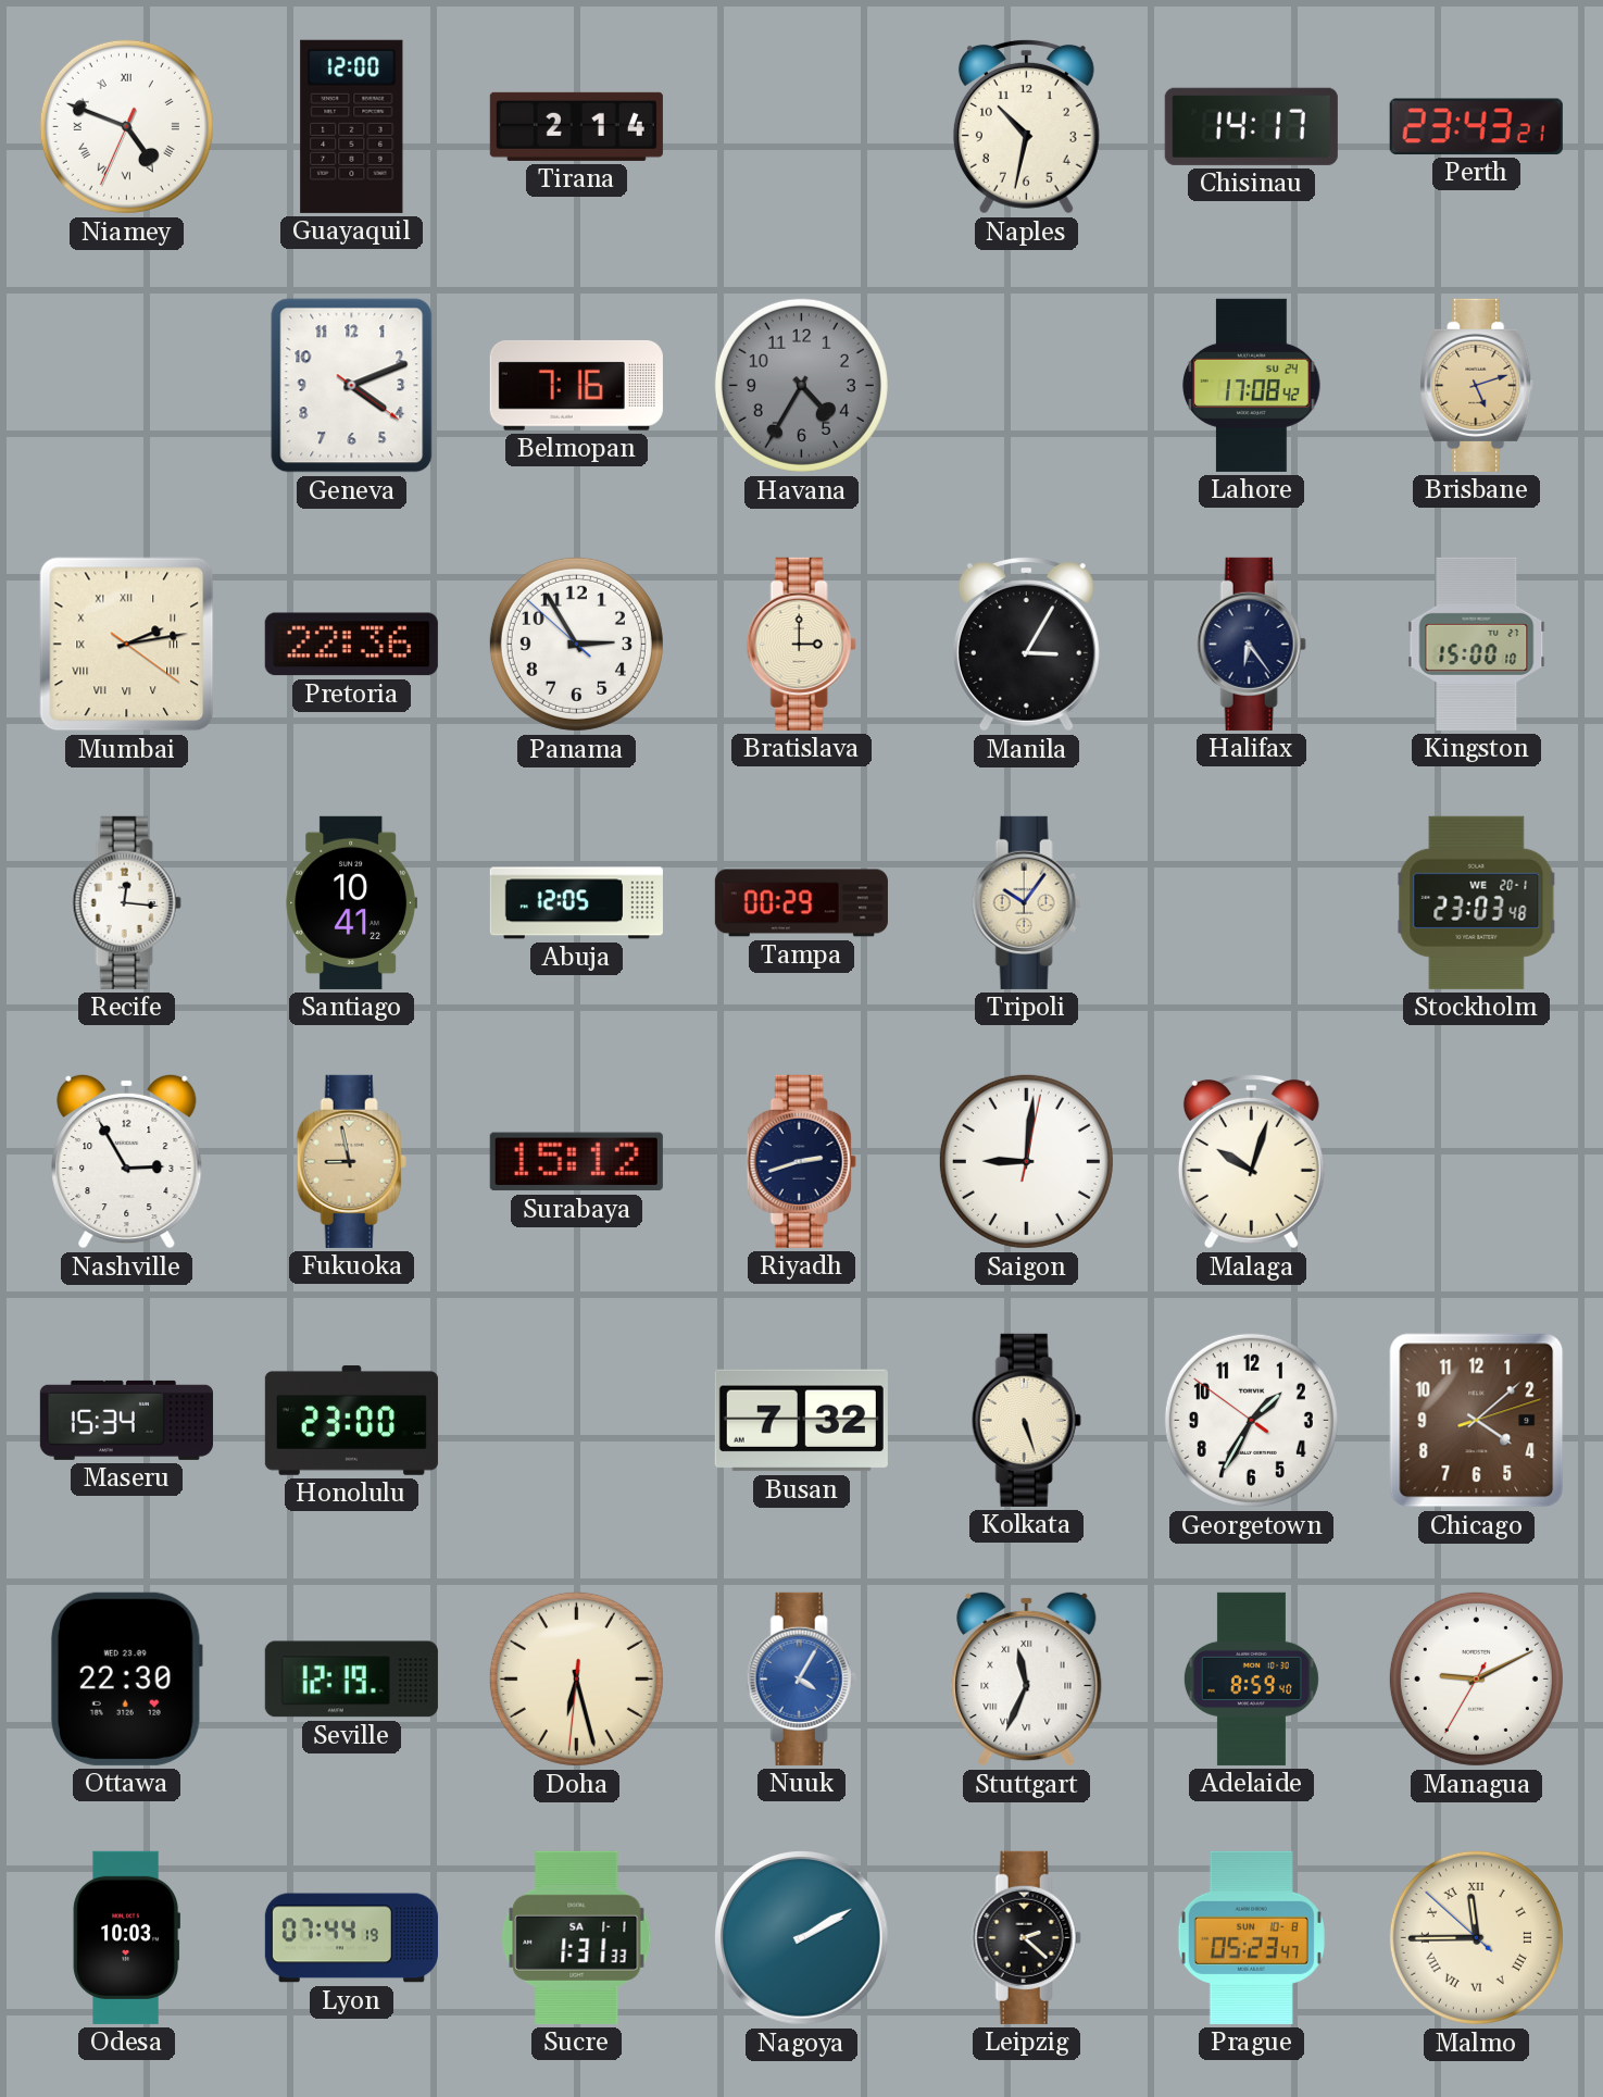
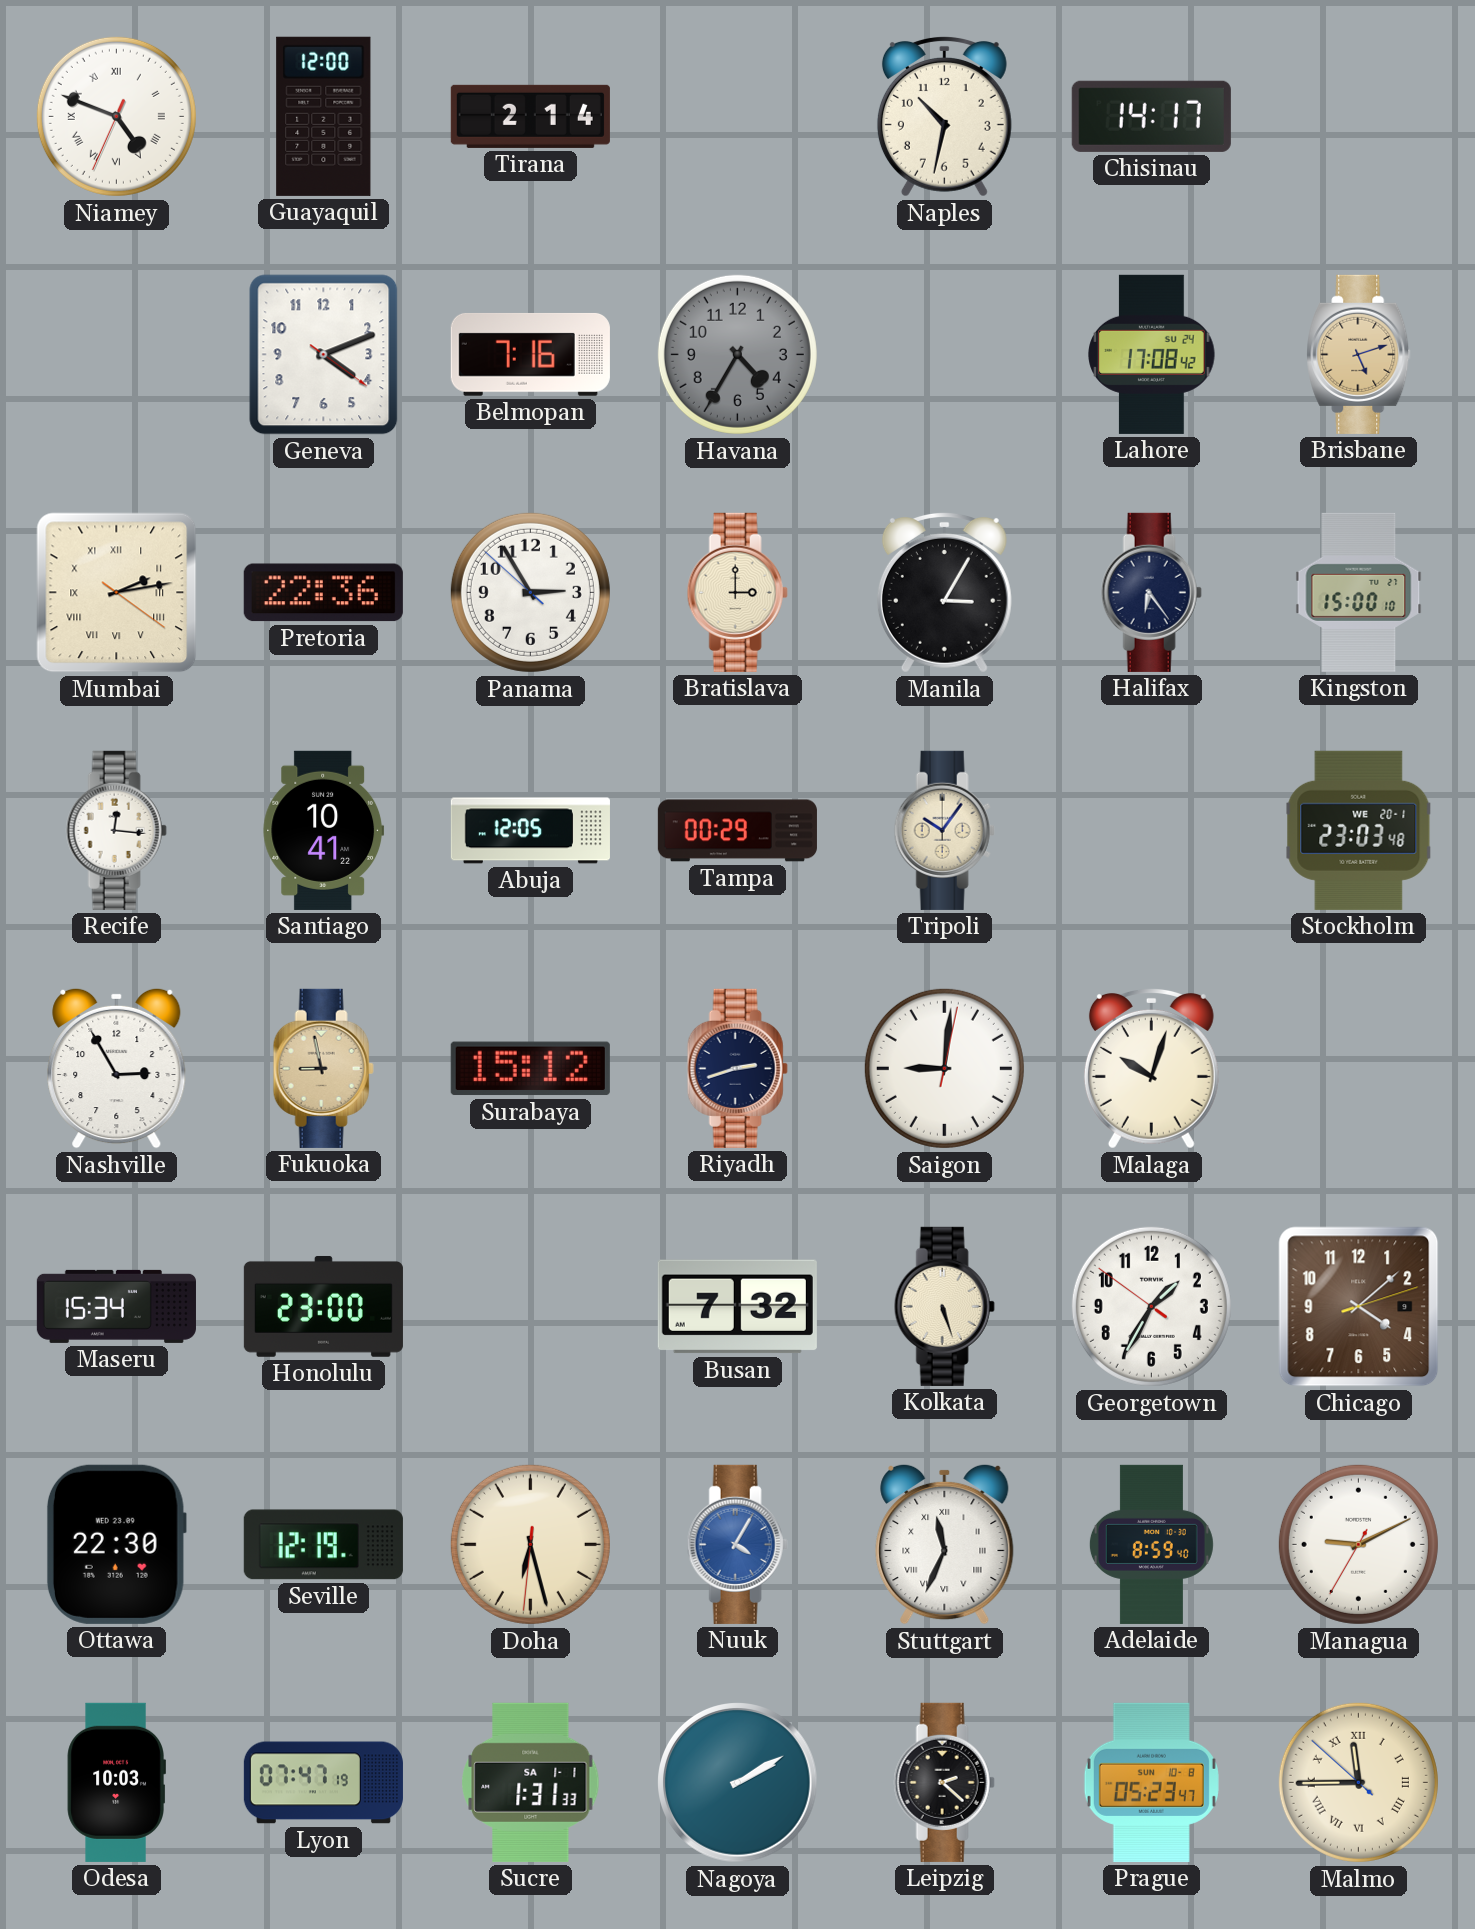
Perth: 23:43 -> none
Lyon: 07:44 -> 07:47
